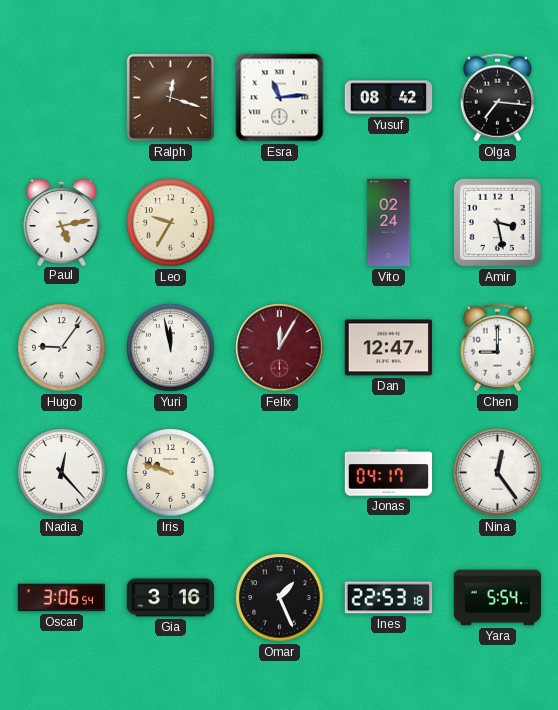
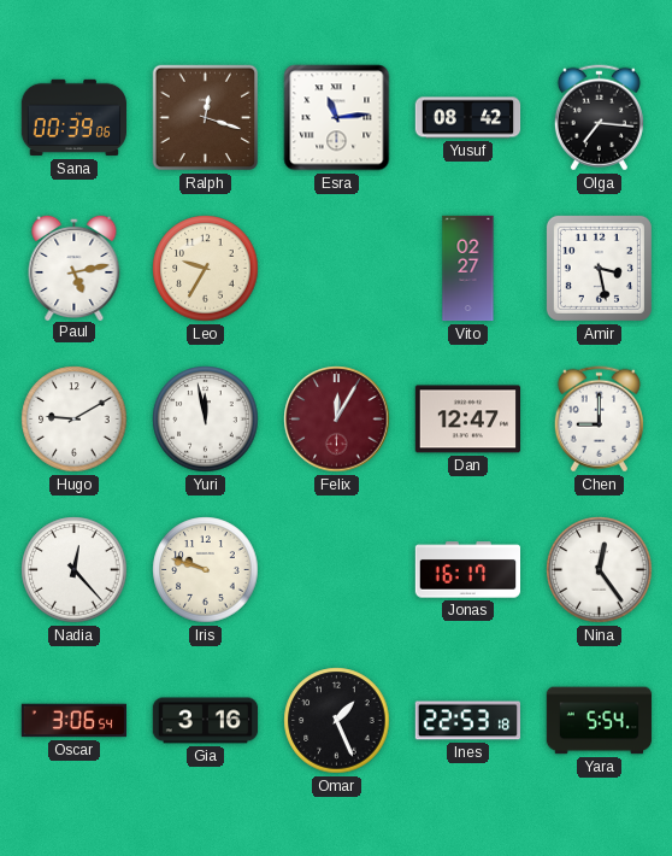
Sana: none -> 00:39
Vito: 02:24 -> 02:27
Hugo: 9:06 -> 9:10
Jonas: 04:17 -> 16:17
